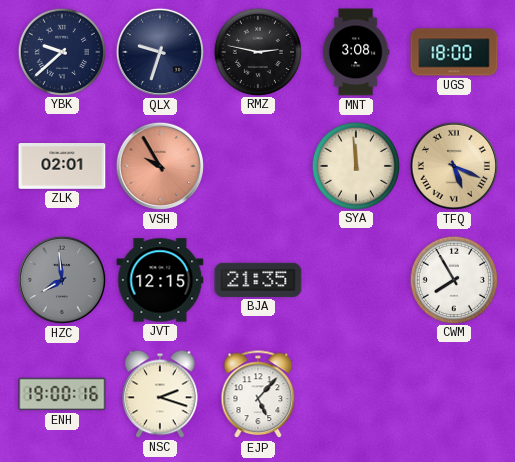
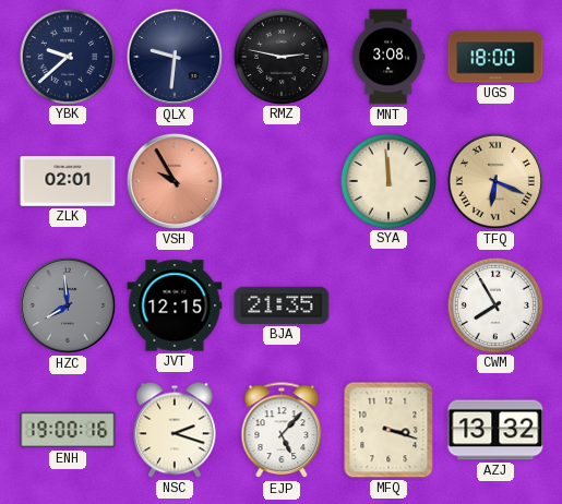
QLX: 9:33 -> 9:31
TFQ: 5:19 -> 6:19
MFQ: none -> 3:18
AZJ: none -> 13:32
